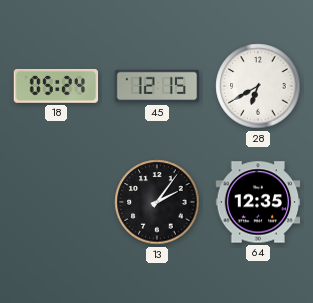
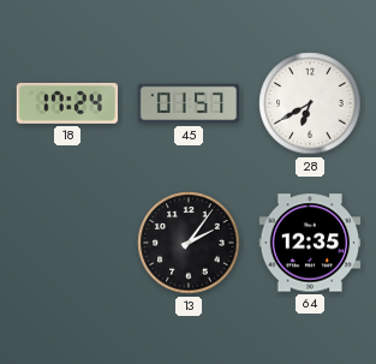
18: 05:24 -> 17:24
45: 12:15 -> 01:57
